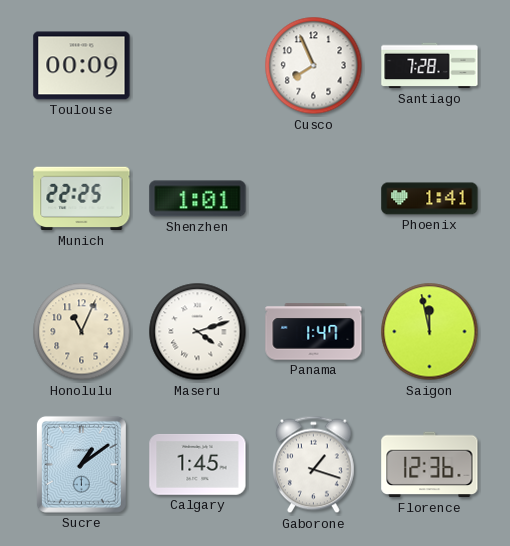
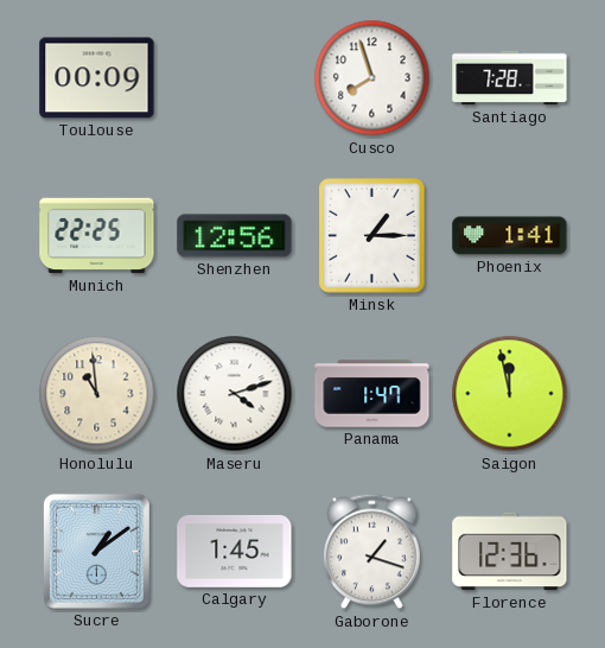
Cusco: 7:56 -> 7:57
Shenzhen: 1:01 -> 12:56
Minsk: none -> 1:15
Honolulu: 11:04 -> 10:59
